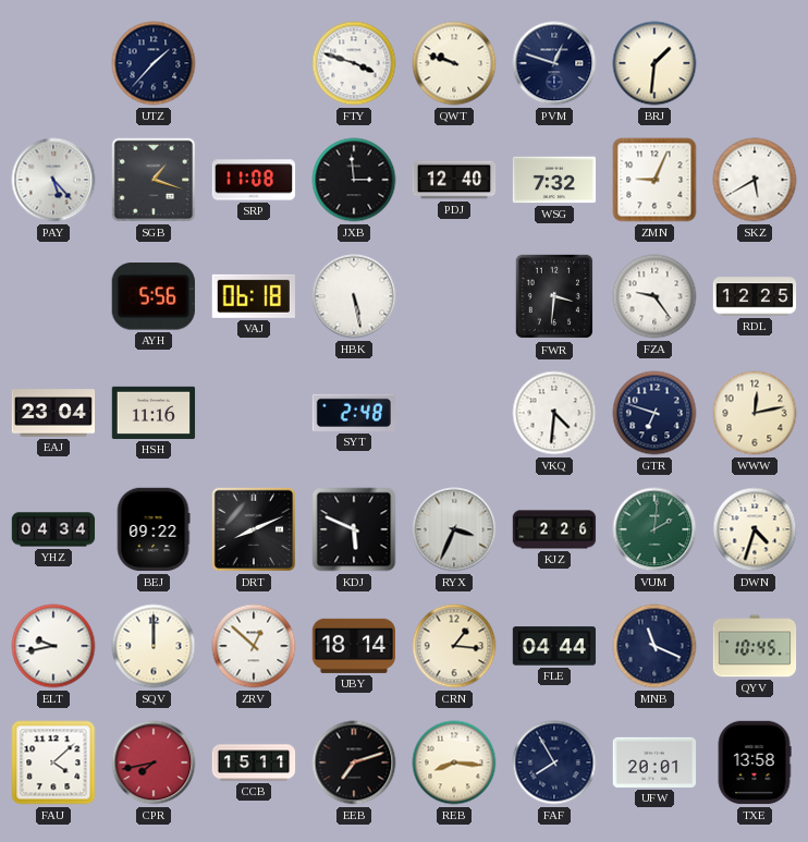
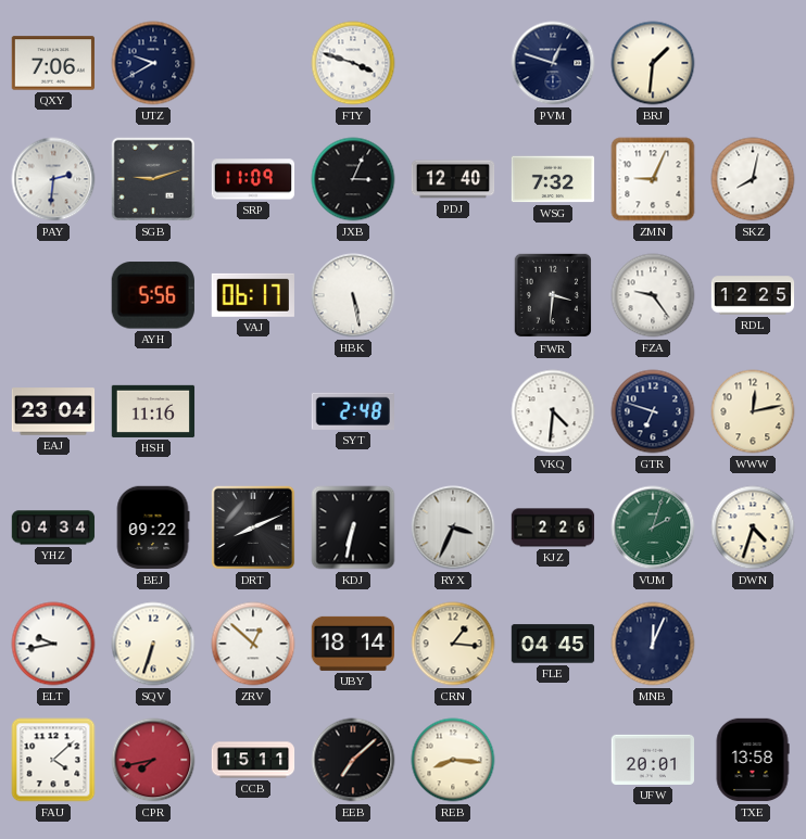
QXY: none -> 7:06
UTZ: 1:37 -> 9:40
QWT: 9:48 -> none
PAY: 5:23 -> 2:31
SGB: 1:18 -> 9:12
SRP: 11:08 -> 11:09
JXB: 2:59 -> 3:04
SKZ: 5:40 -> 8:02
VAJ: 06:18 -> 06:17
KDJ: 5:49 -> 6:32
VUM: 2:01 -> 2:03
SQV: 12:00 -> 6:33
FLE: 04:44 -> 04:45
MNB: 11:19 -> 12:04
QYV: 10:45 -> none
EEB: 7:12 -> 7:08
FAF: 7:55 -> none
